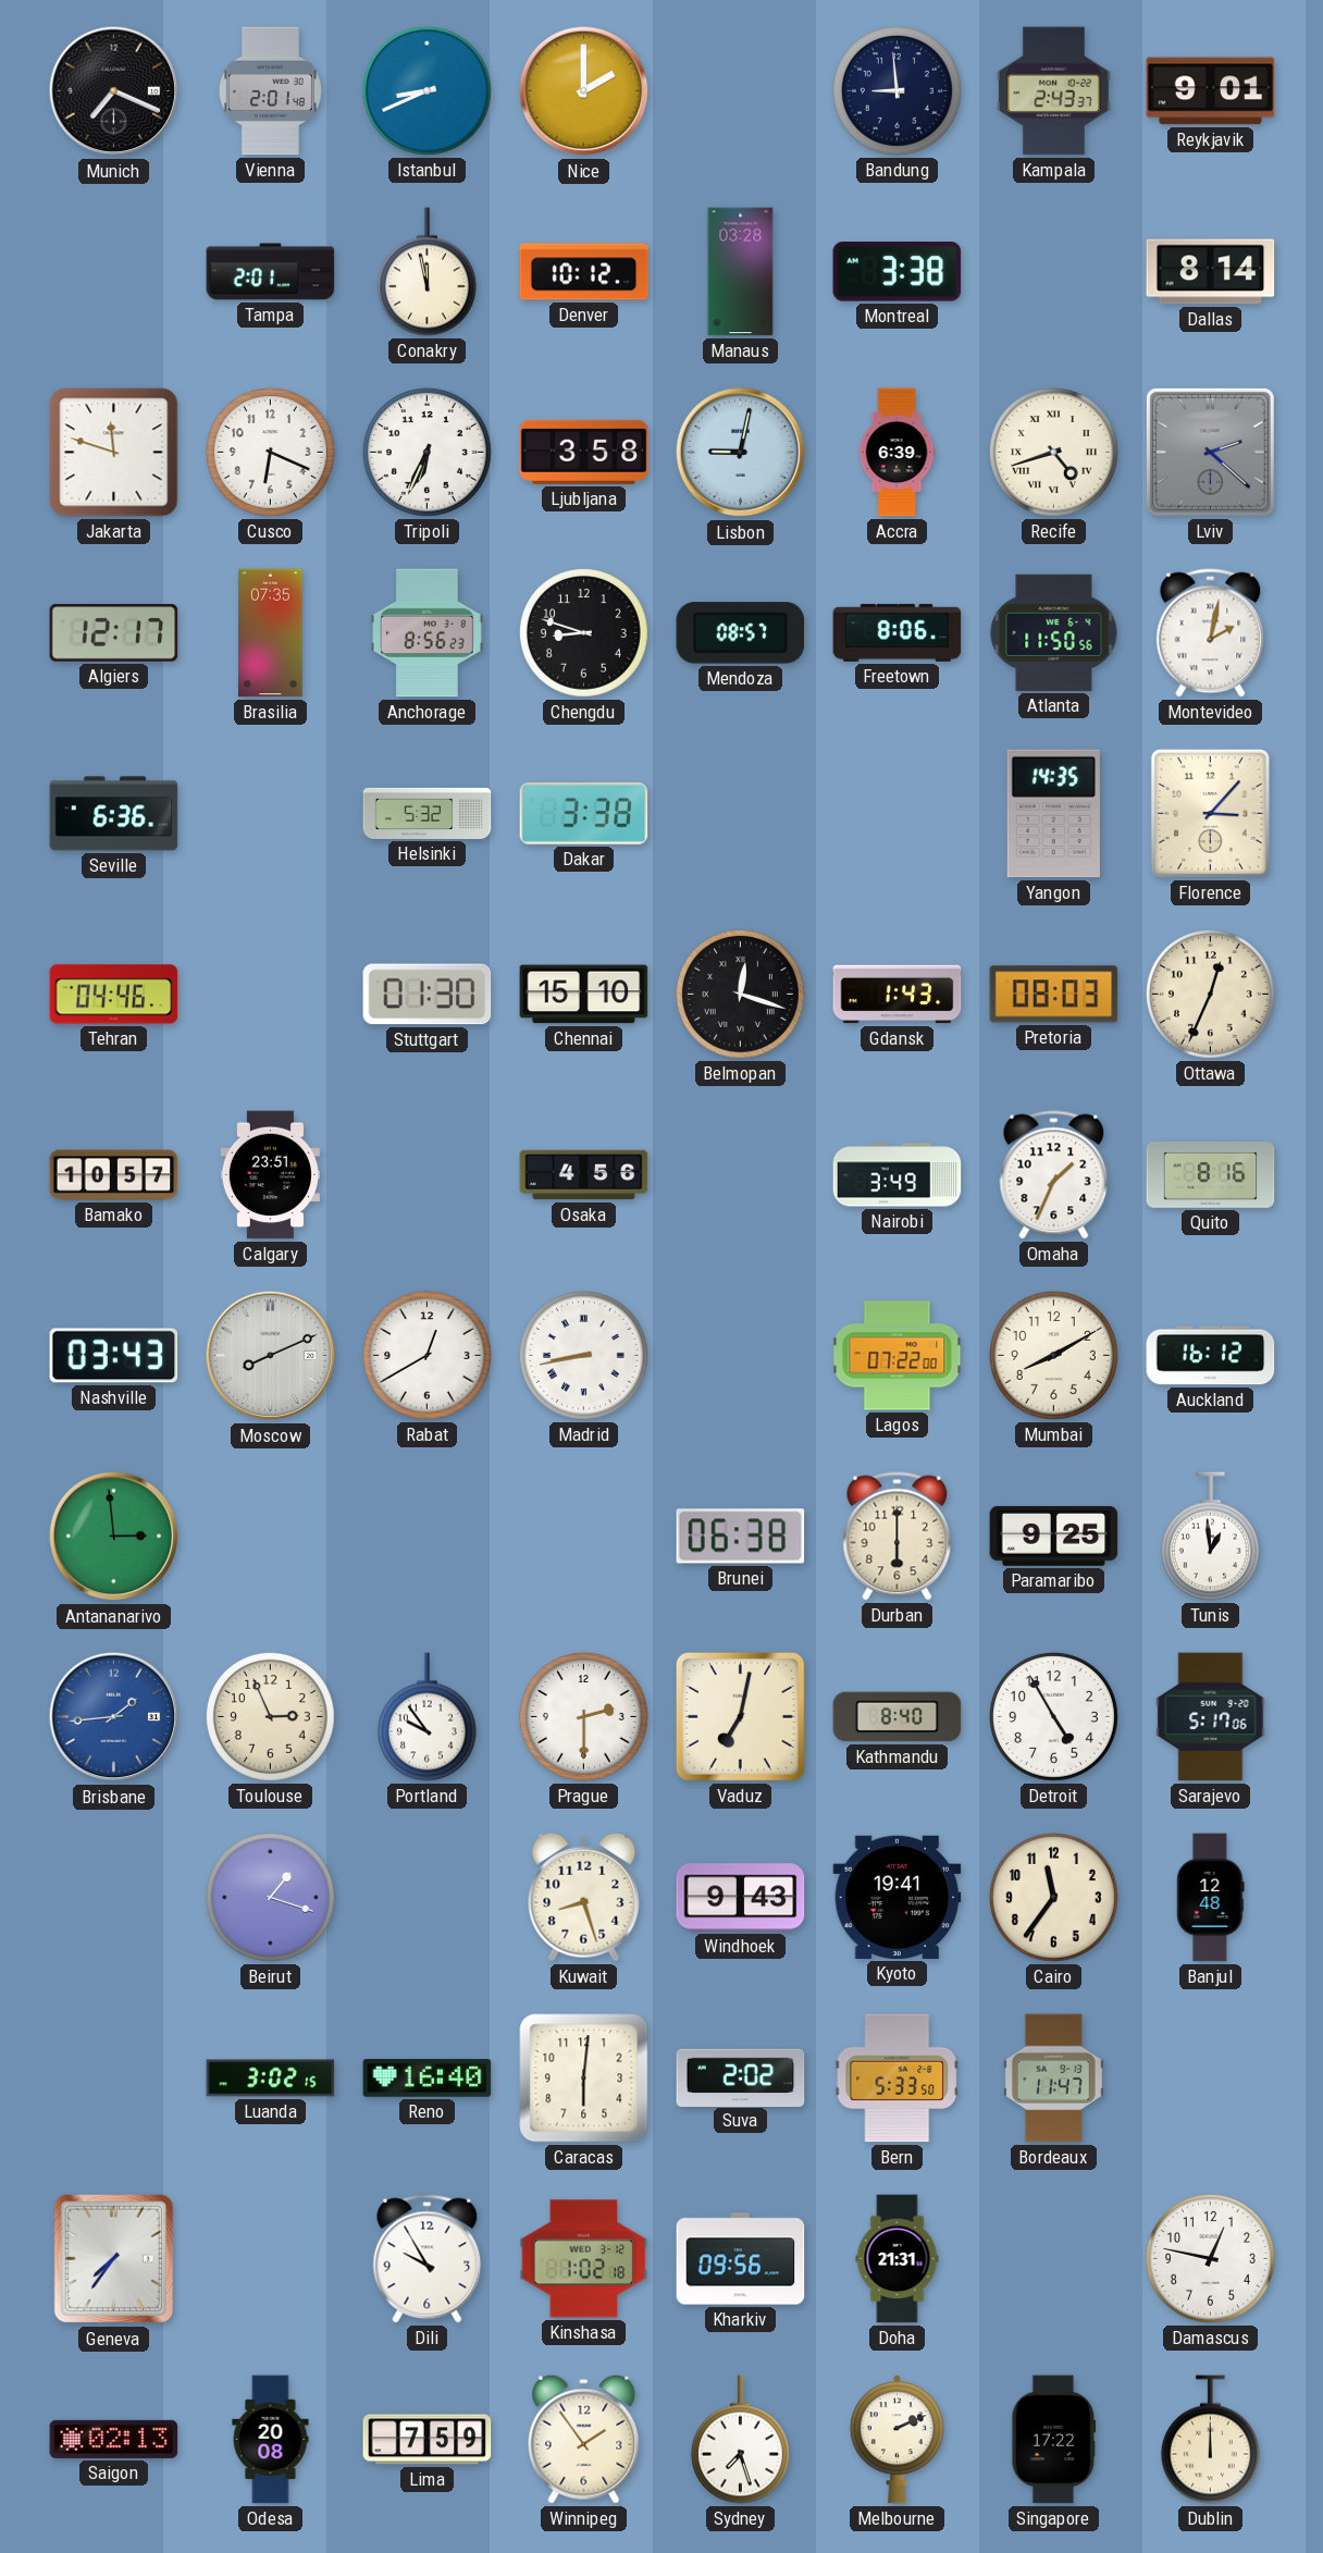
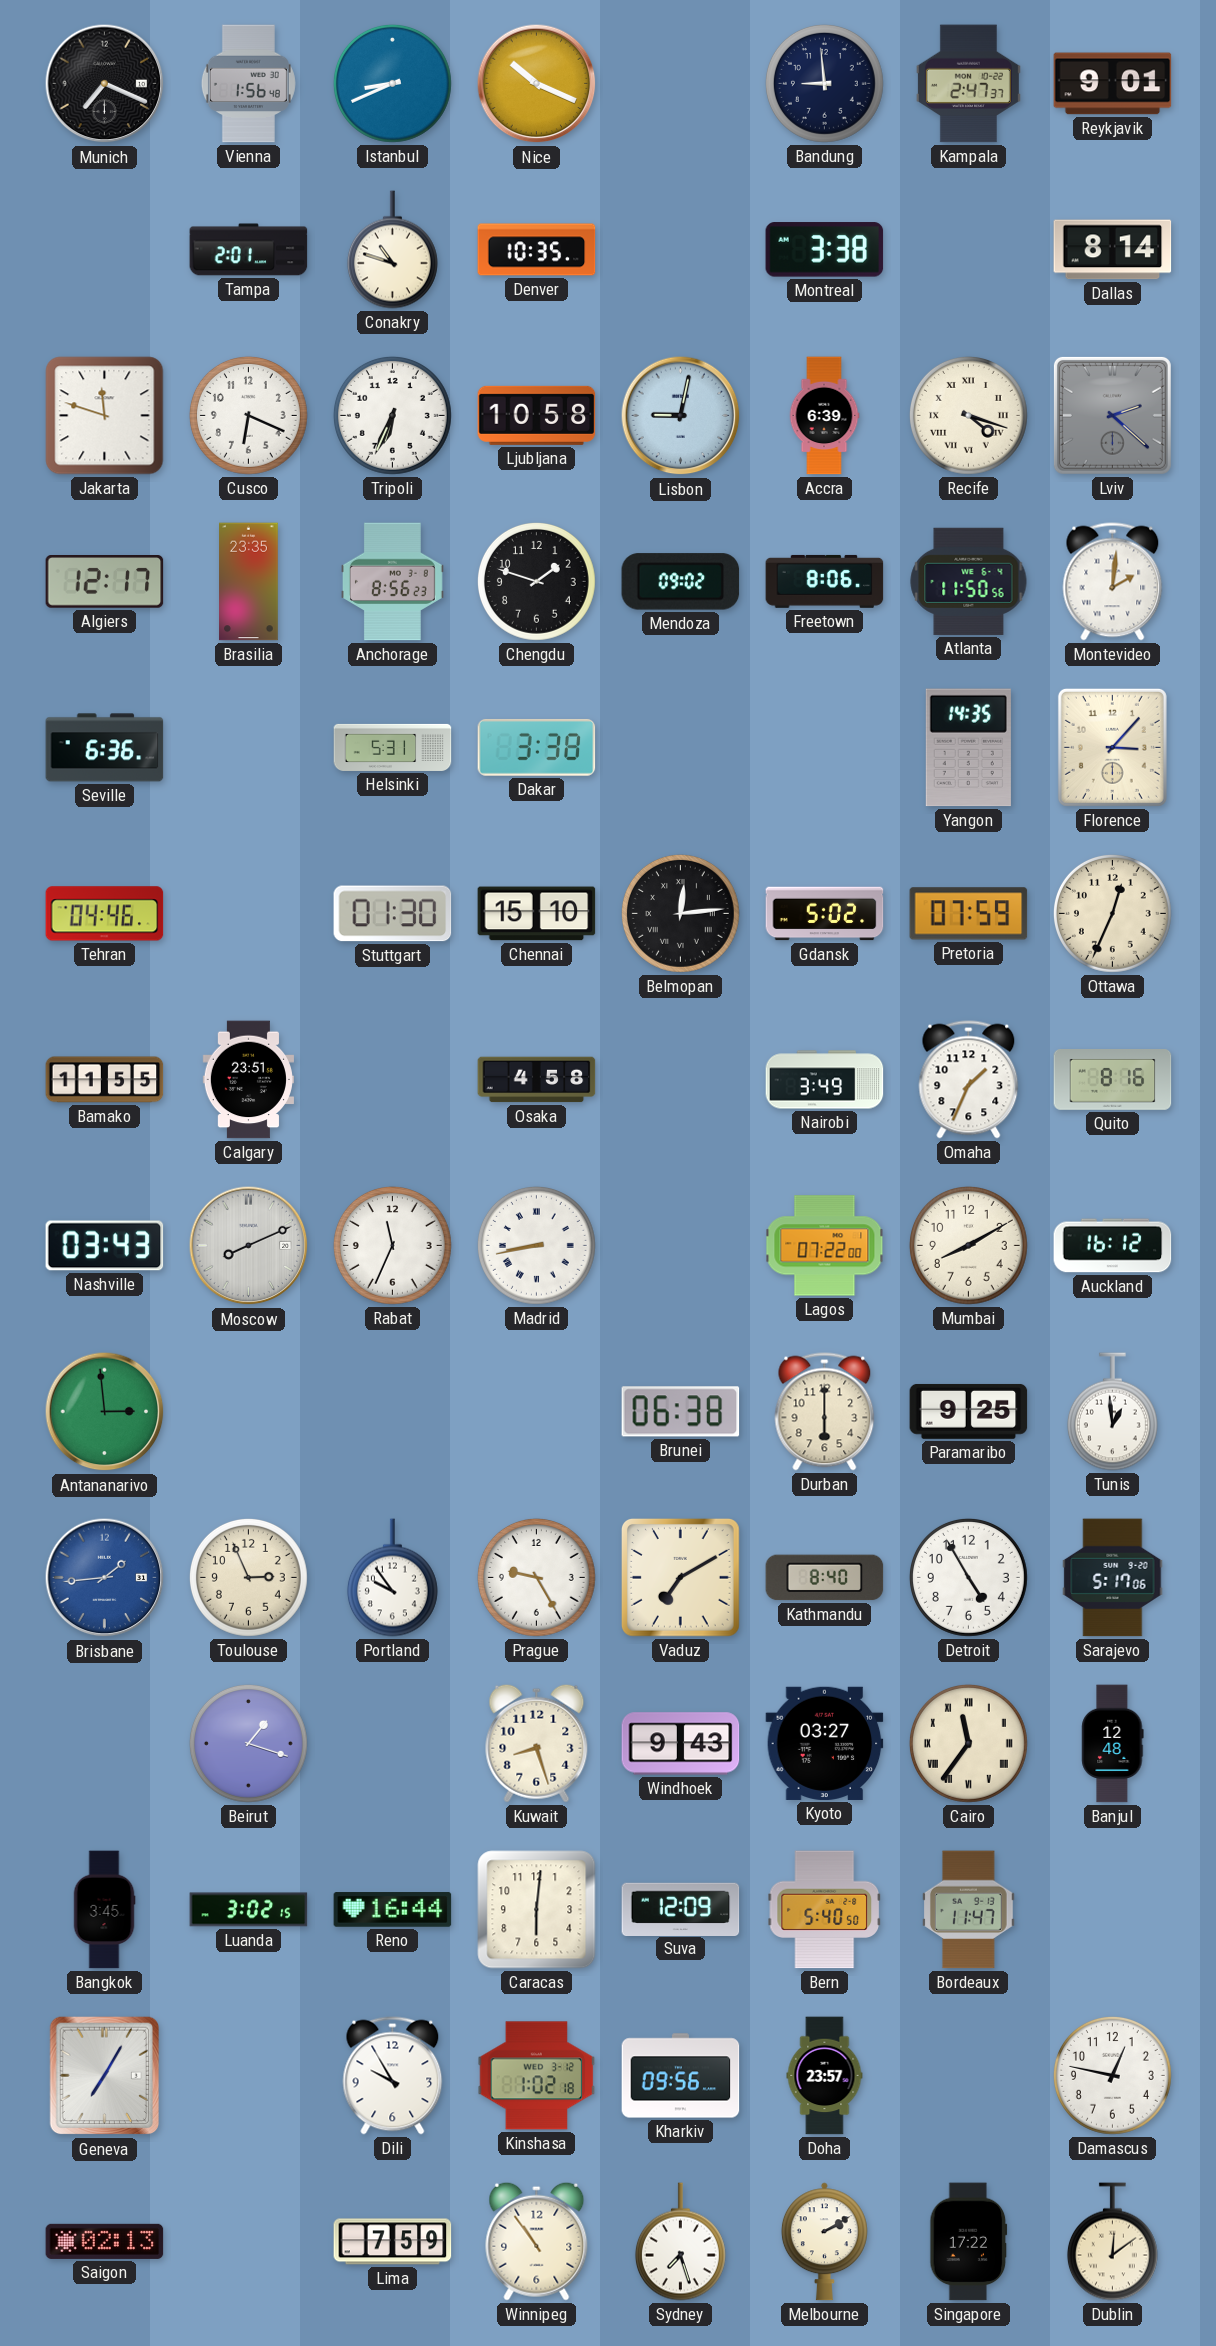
Vienna: 2:01 -> 1:56
Nice: 2:00 -> 10:19
Kampala: 2:43 -> 2:47
Conakry: 11:58 -> 10:48
Denver: 10:12 -> 10:35
Manaus: 03:28 -> none
Ljubljana: 3:58 -> 10:58
Recife: 4:42 -> 4:18
Brasilia: 07:35 -> 23:35
Chengdu: 8:48 -> 1:48
Mendoza: 08:57 -> 09:02
Montevideo: 2:02 -> 2:01
Helsinki: 5:32 -> 5:31
Belmopan: 12:18 -> 12:14
Gdansk: 1:43 -> 5:02
Pretoria: 08:03 -> 07:59
Bamako: 10:57 -> 11:55
Osaka: 4:56 -> 4:58
Rabat: 12:40 -> 11:34
Prague: 2:30 -> 9:25
Vaduz: 7:02 -> 7:10
Kyoto: 19:41 -> 03:27
Cairo numerals: Arabic -> Roman
Bangkok: none -> 3:45
Reno: 16:40 -> 16:44
Suva: 2:02 -> 12:09
Bern: 5:33 -> 5:40
Geneva: 7:36 -> 7:05
Doha: 21:31 -> 23:57
Odesa: 20:08 -> none
Winnipeg: 1:54 -> 10:54
Melbourne: 2:11 -> 2:10
Dublin: 12:00 -> 12:09
